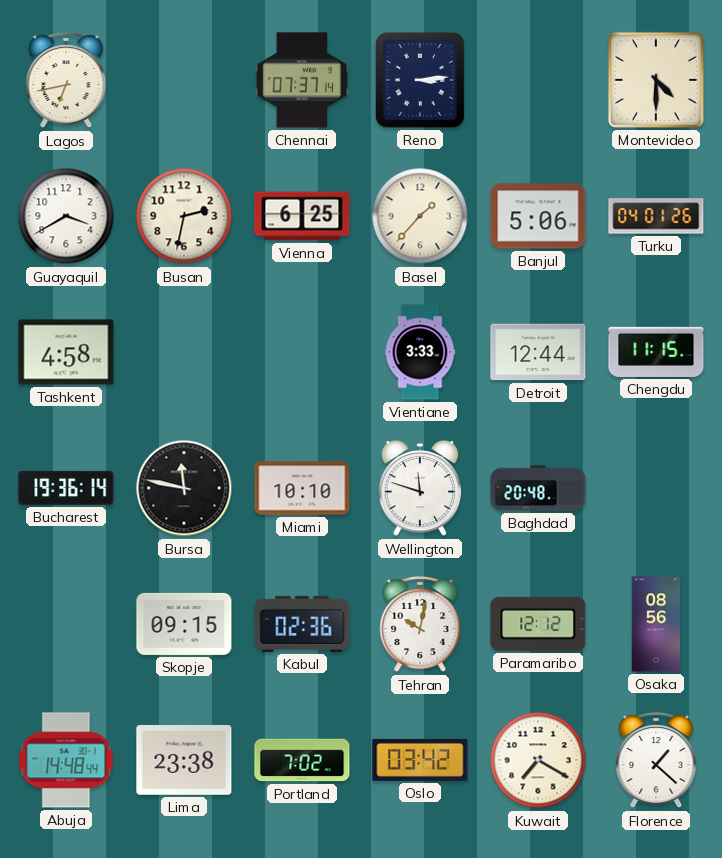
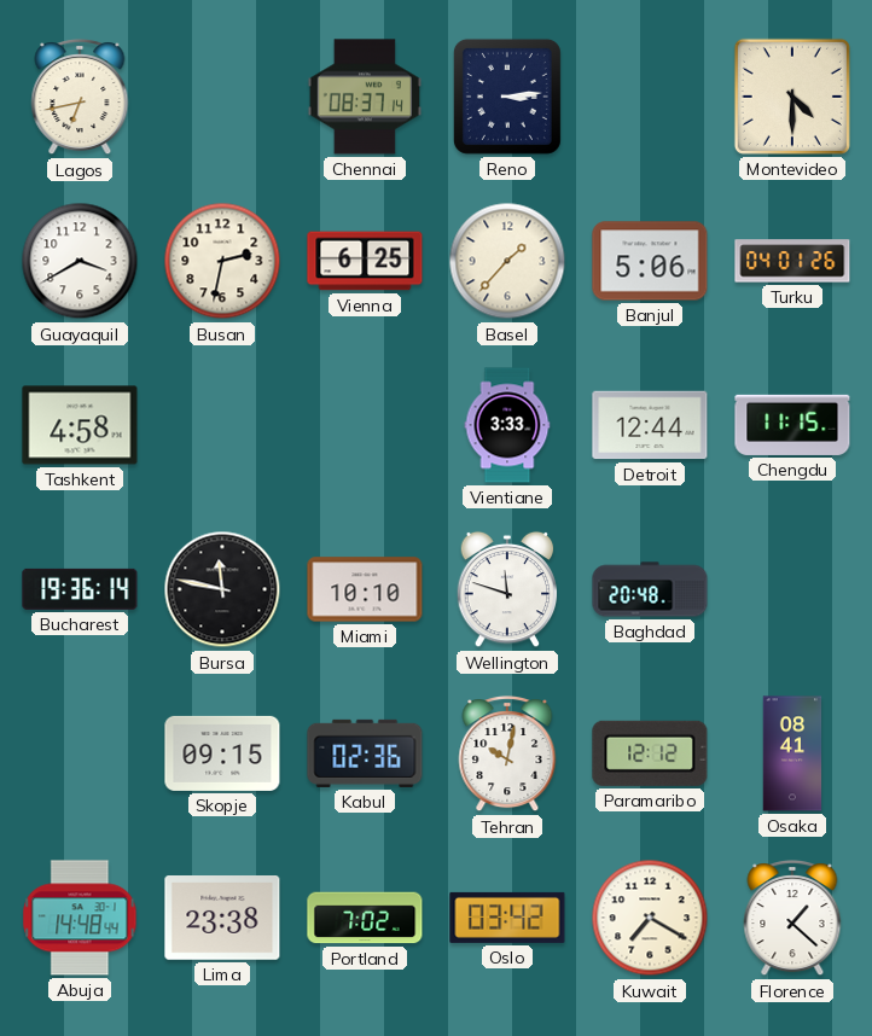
Chennai: 07:37 -> 08:37
Osaka: 08:56 -> 08:41
